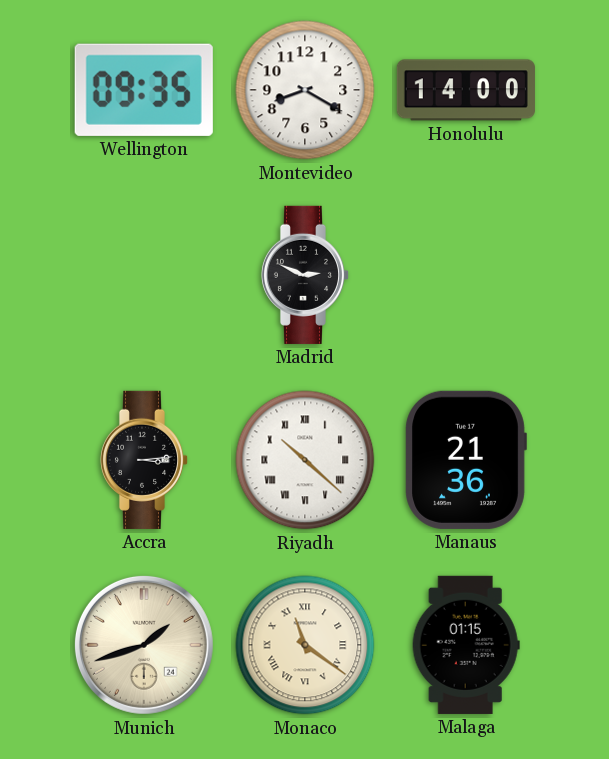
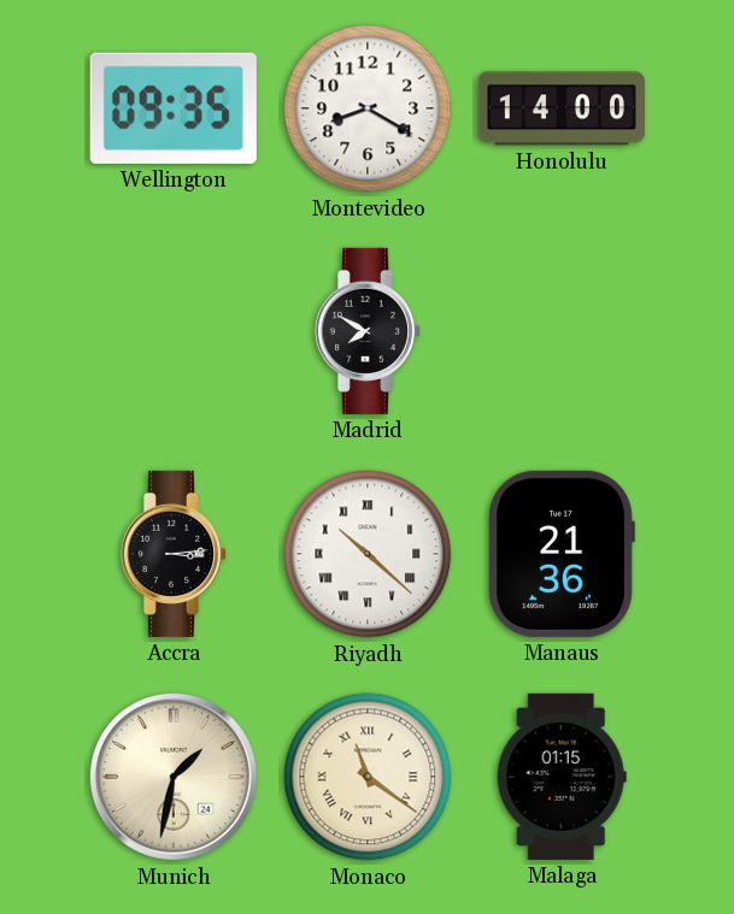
Madrid: 2:49 -> 7:50
Munich: 1:42 -> 1:32
